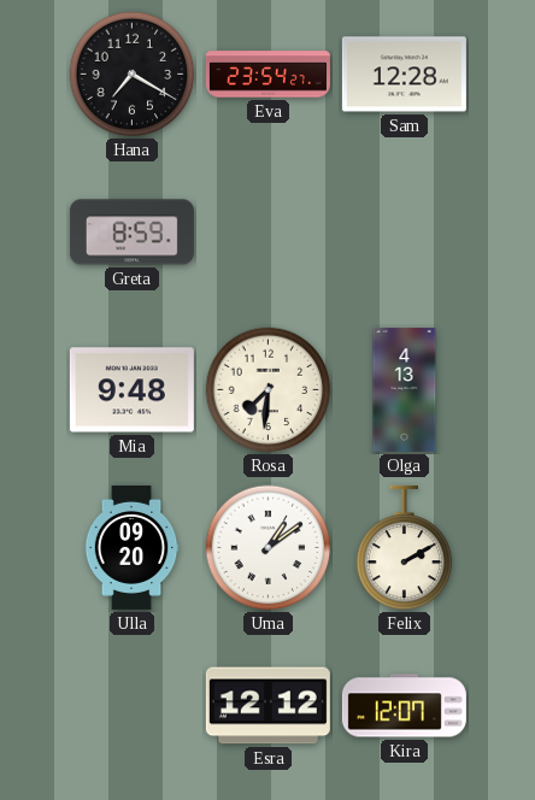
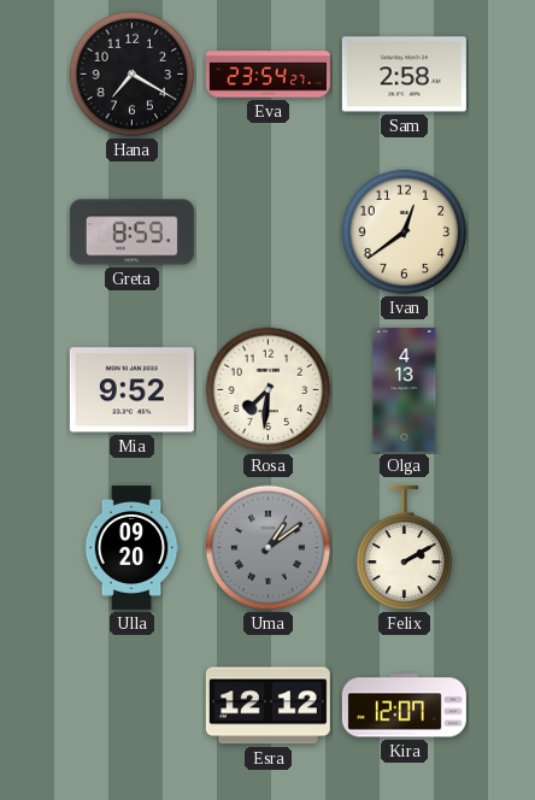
Sam: 12:28 -> 2:58
Ivan: none -> 12:39
Mia: 9:48 -> 9:52
Uma dial: white -> grey
